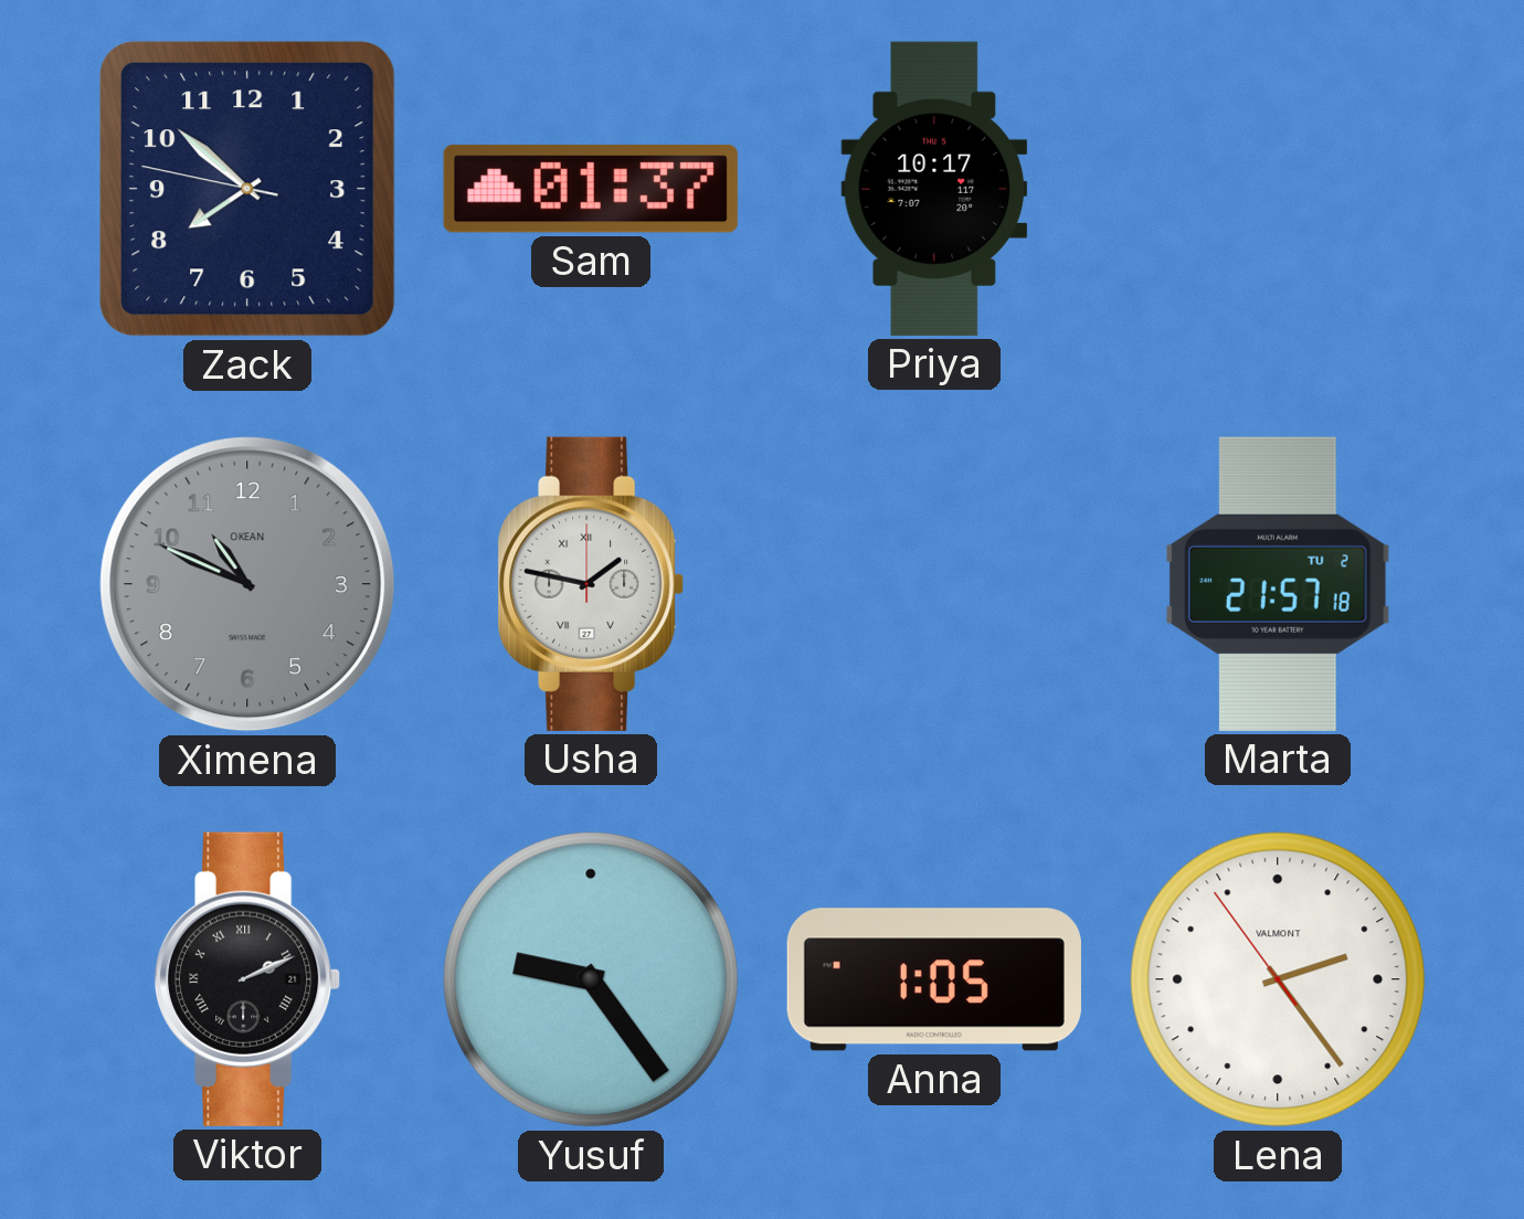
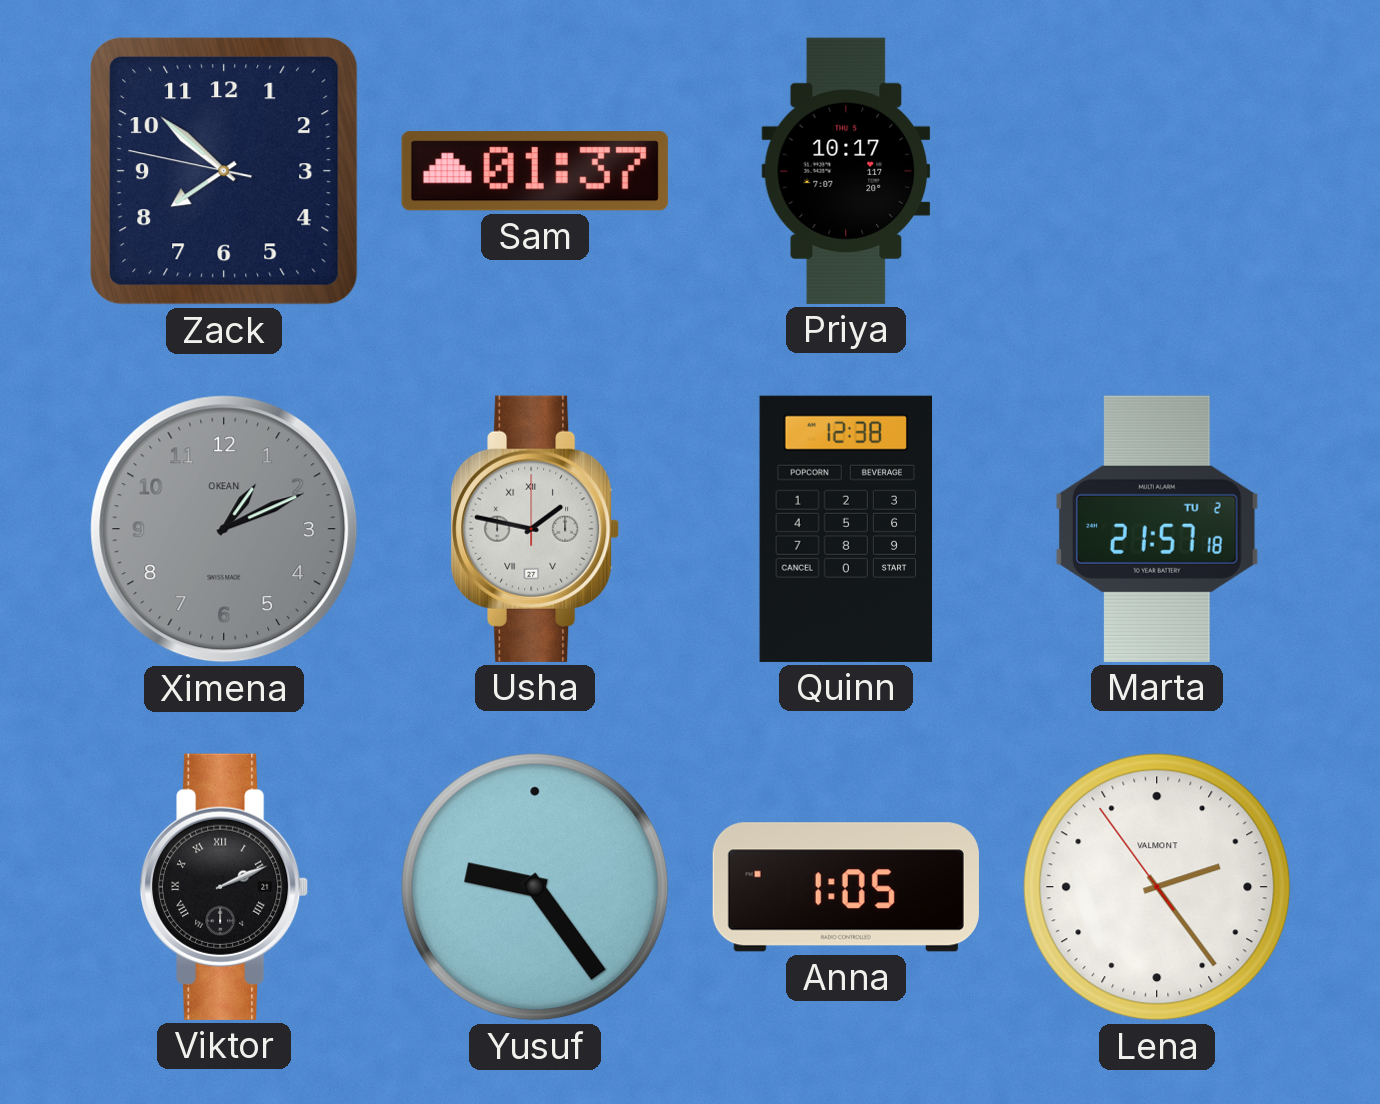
Ximena: 10:49 -> 1:11
Quinn: none -> 12:38
